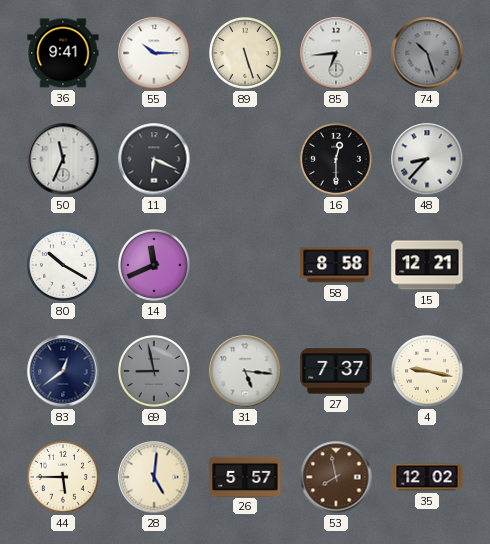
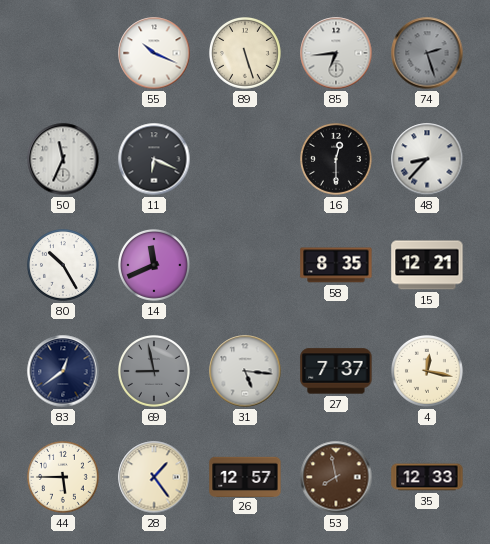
36: 9:41 -> none
55: 10:15 -> 10:19
74: 10:27 -> 2:27
80: 10:20 -> 10:25
58: 8:58 -> 8:35
4: 9:17 -> 12:17
28: 5:01 -> 1:24
26: 5:57 -> 12:57
35: 12:02 -> 12:33
